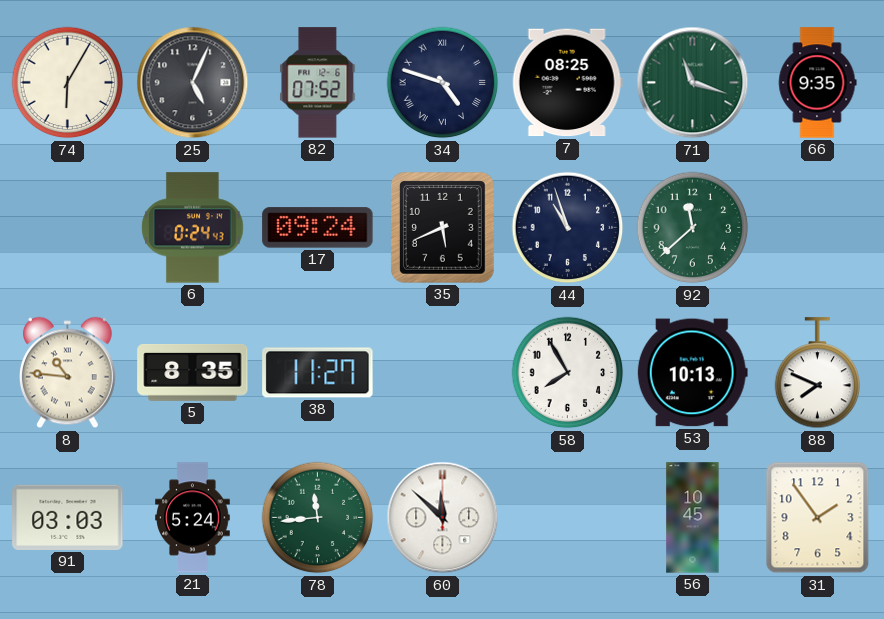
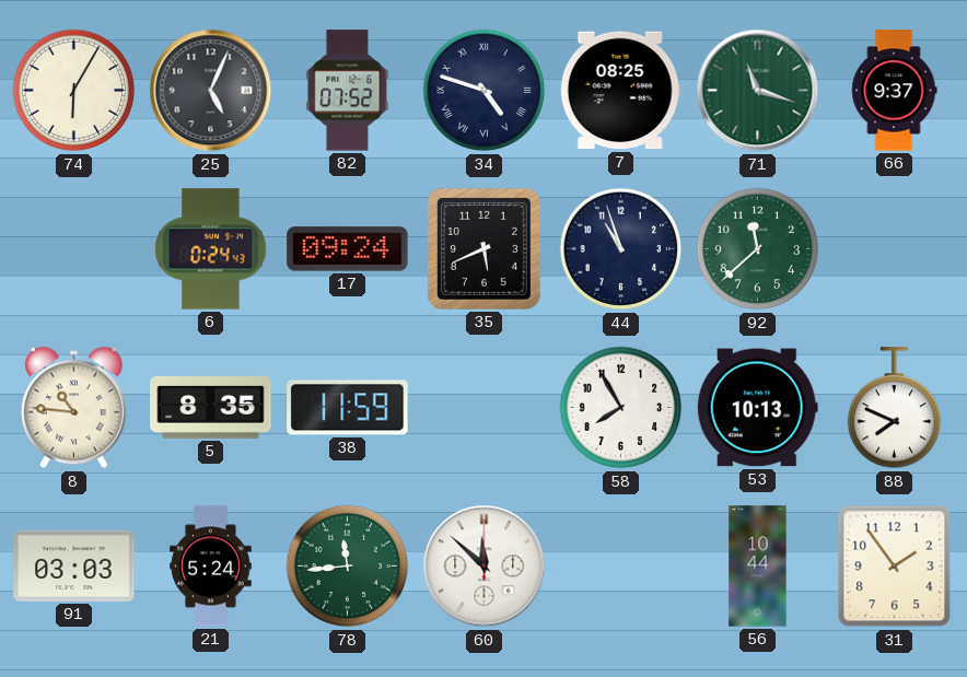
66: 9:35 -> 9:37
38: 11:27 -> 11:59
56: 10:45 -> 10:44
